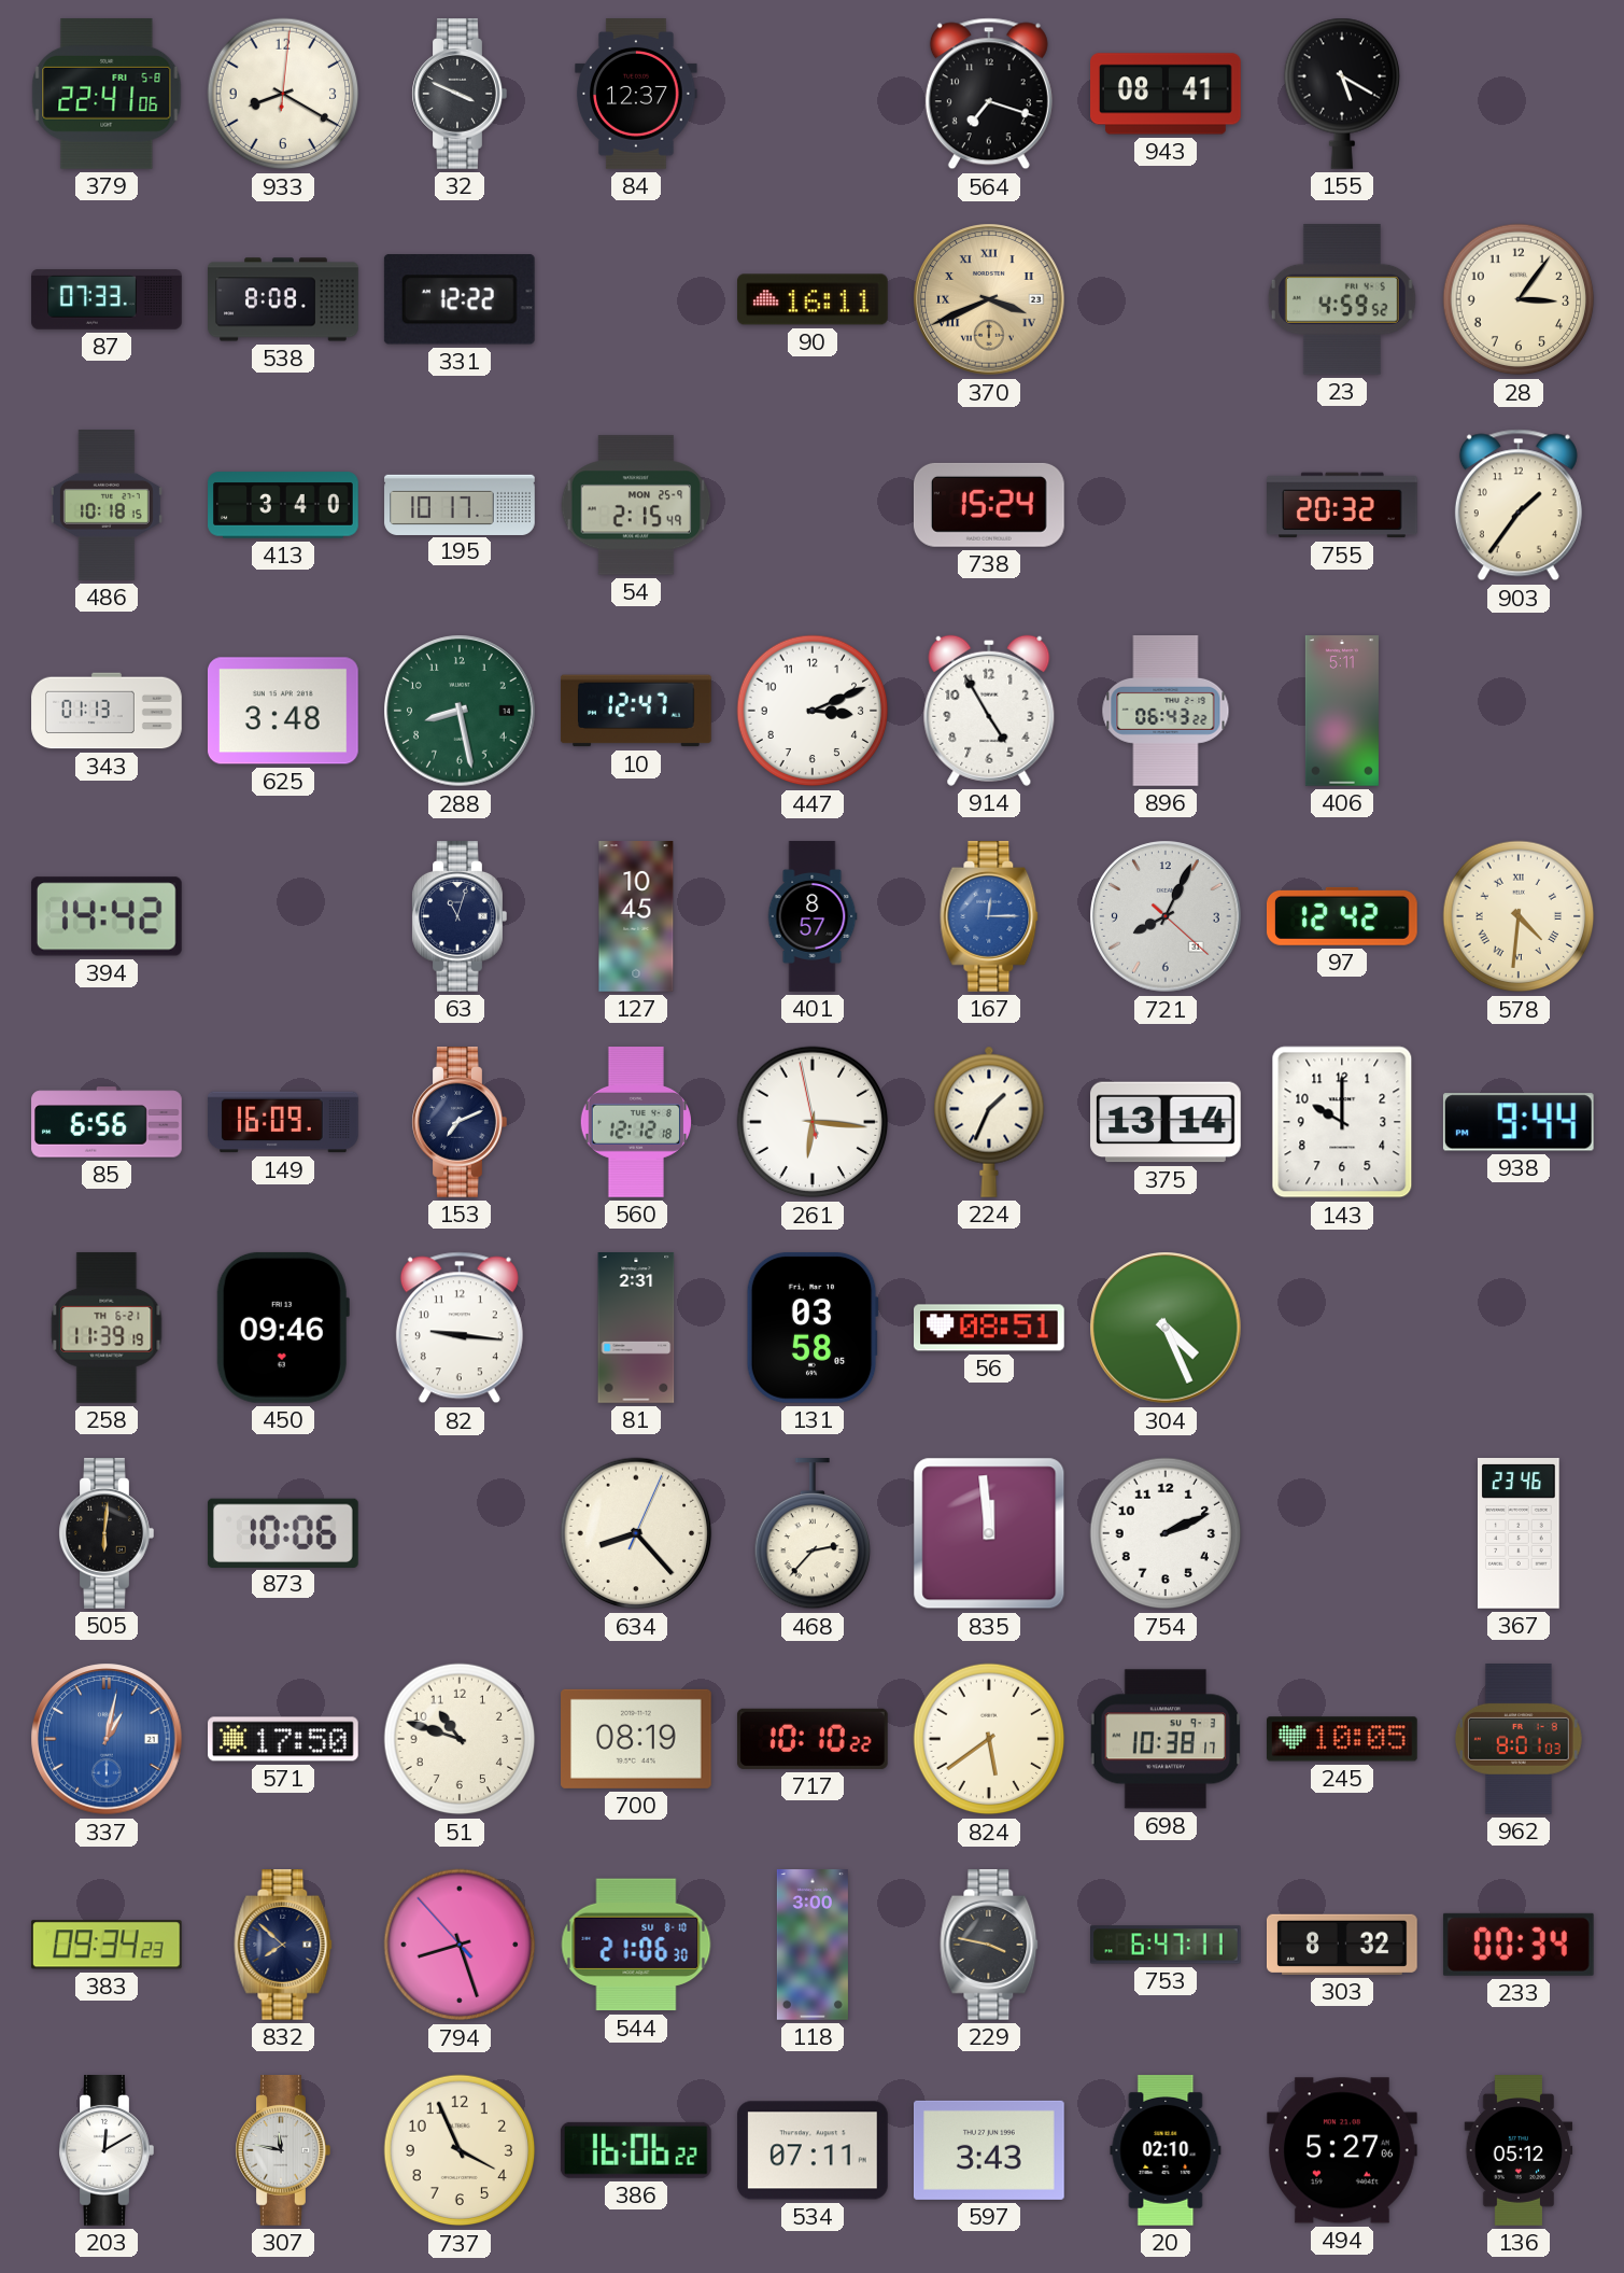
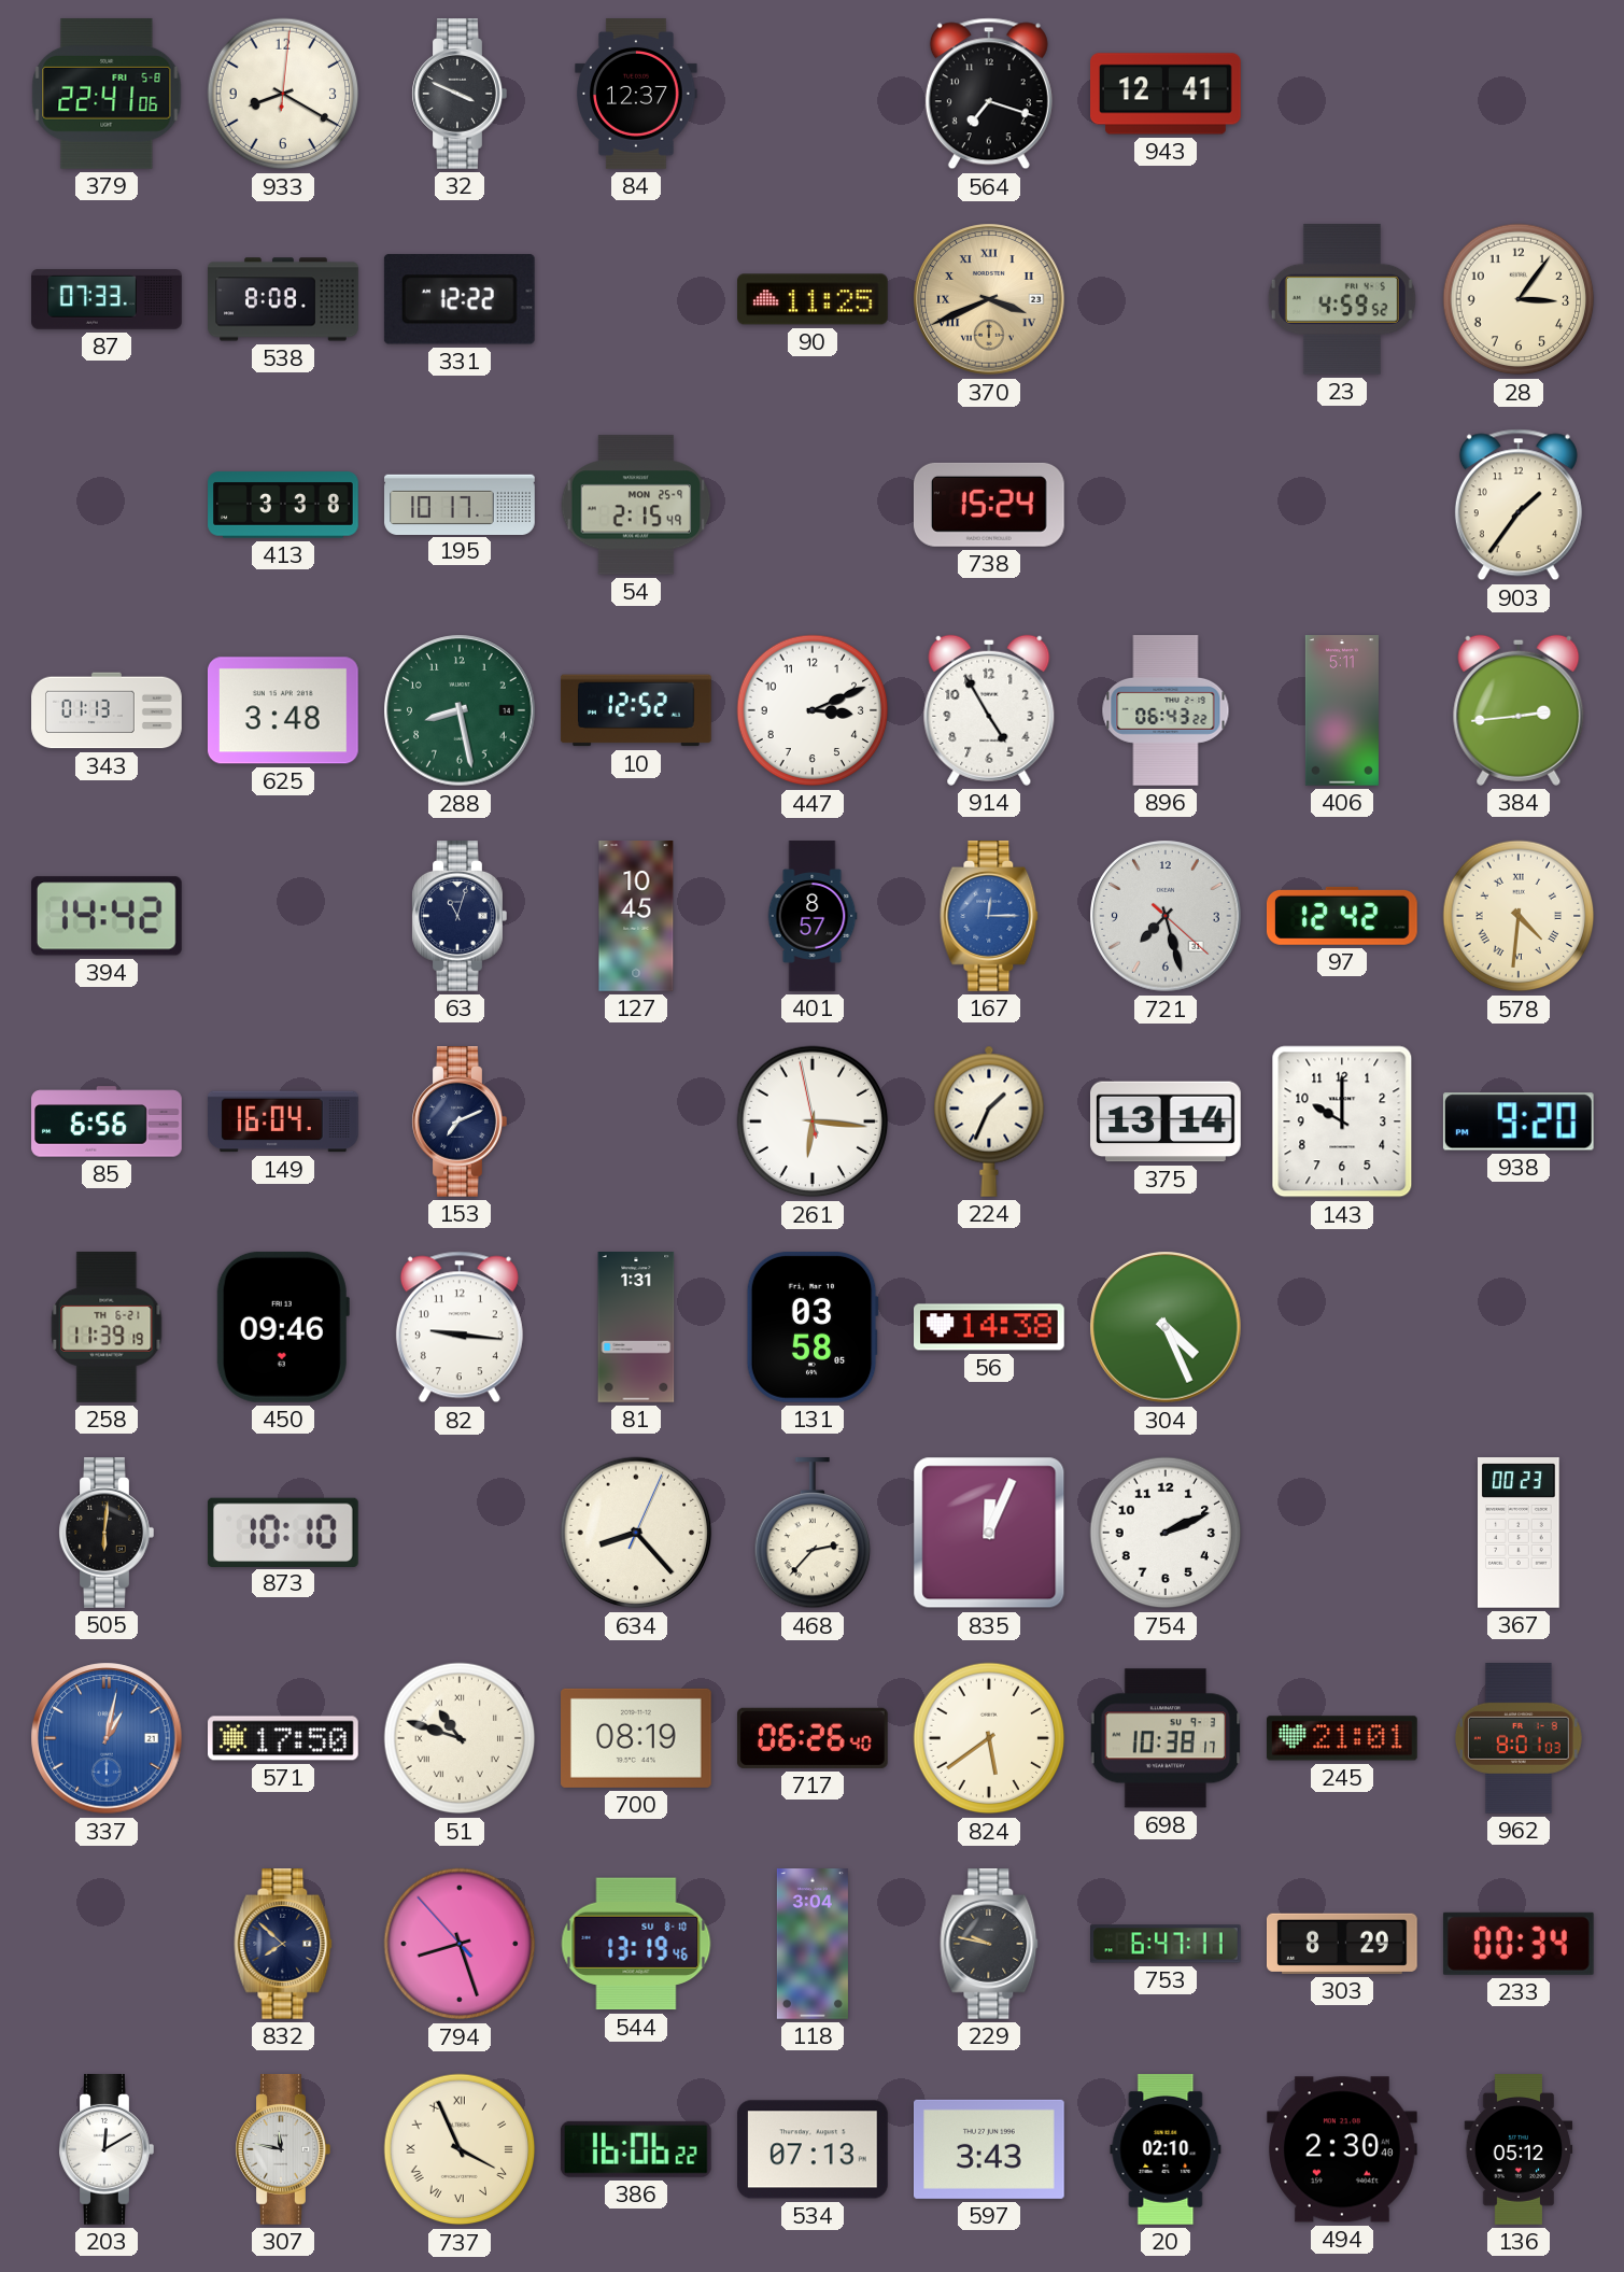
943: 08:41 -> 12:41
155: 5:20 -> none
90: 16:11 -> 11:25
486: 10:18 -> none
413: 3:40 -> 3:38
755: 20:32 -> none
10: 12:47 -> 12:52
384: none -> 2:44
721: 8:04 -> 7:27
149: 16:09 -> 16:04
560: 12:12 -> none
938: 9:44 -> 9:20
81: 2:31 -> 1:31
56: 08:51 -> 14:38
873: 10:06 -> 10:10
835: 11:59 -> 12:04
367: 23:46 -> 00:23
51 numerals: Arabic -> Roman
717: 10:10 -> 06:26
245: 10:05 -> 21:01
383: 09:34 -> none
544: 21:06 -> 13:19
118: 3:00 -> 3:04
229: 3:47 -> 9:47
303: 8:32 -> 8:29
737 numerals: Arabic -> Roman
534: 07:11 -> 07:13
494: 5:27 -> 2:30
